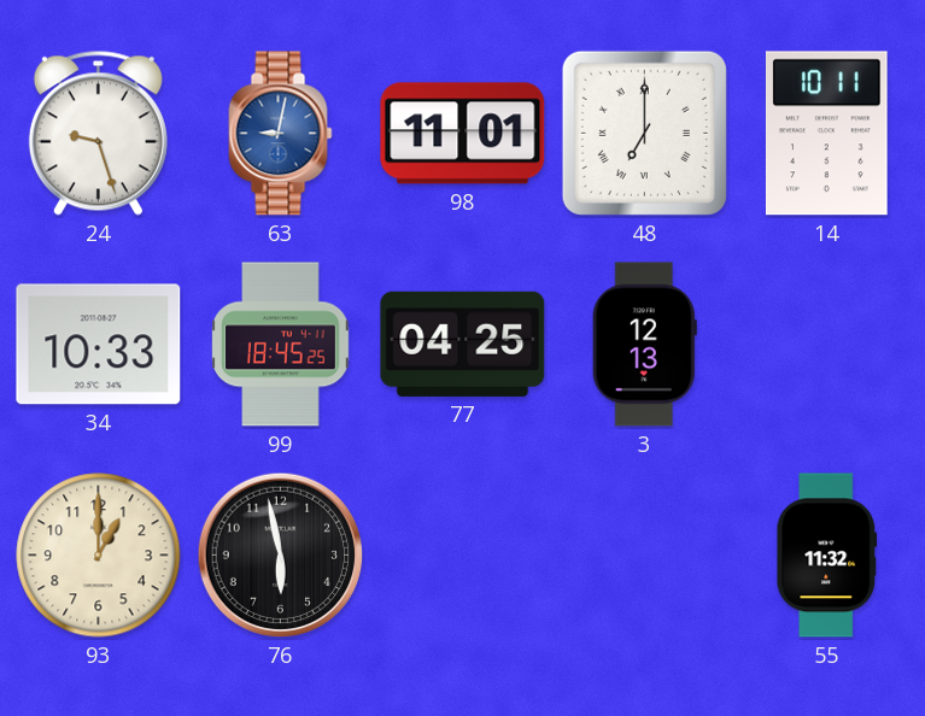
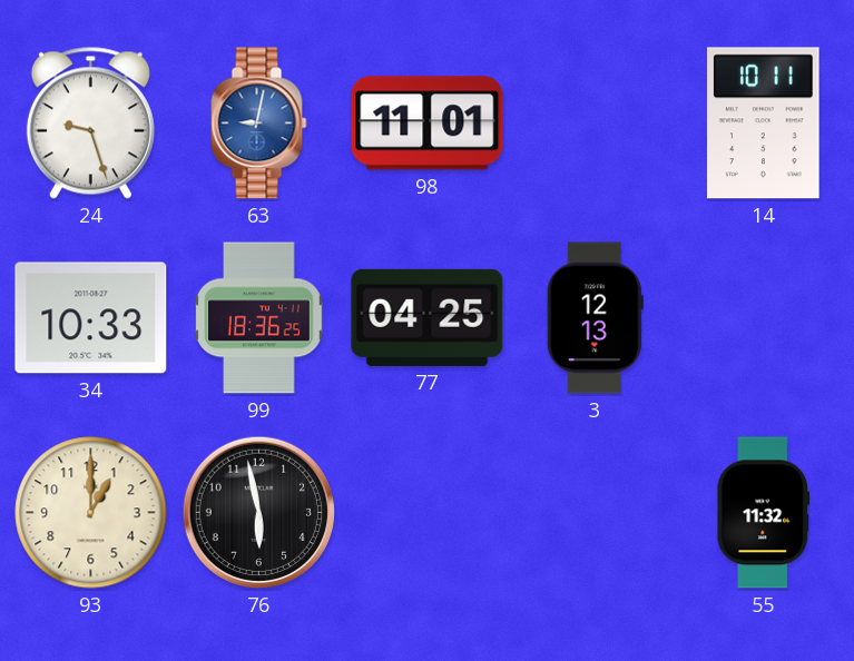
48: 7:00 -> none
99: 18:45 -> 18:36
